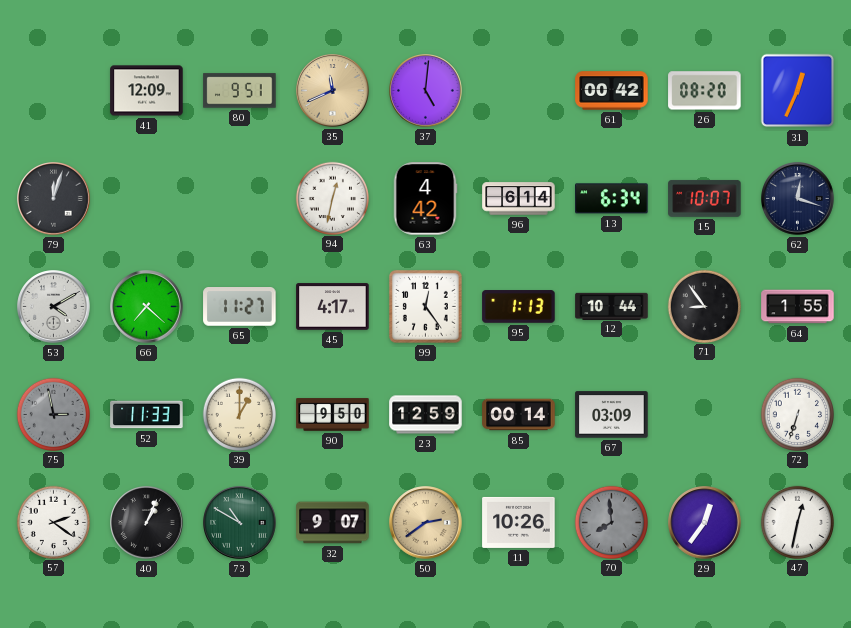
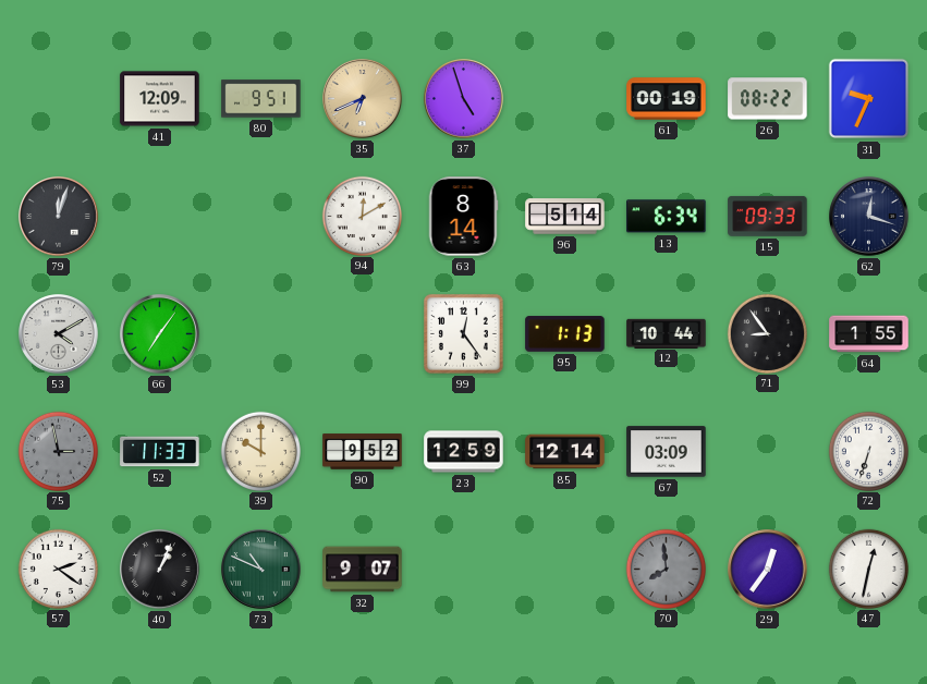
35: 11:41 -> 6:41
37: 5:01 -> 4:57
61: 00:42 -> 00:19
26: 08:20 -> 08:22
31: 12:34 -> 9:34
94: 12:32 -> 12:10
63: 4:42 -> 8:14
96: 6:14 -> 5:14
15: 10:07 -> 09:33
66: 7:22 -> 7:06
65: 11:27 -> none
45: 4:17 -> none
39: 1:00 -> 10:00
90: 9:50 -> 9:52
85: 00:14 -> 12:14
73: 10:50 -> 10:49
50: 2:39 -> none
11: 10:26 -> none
